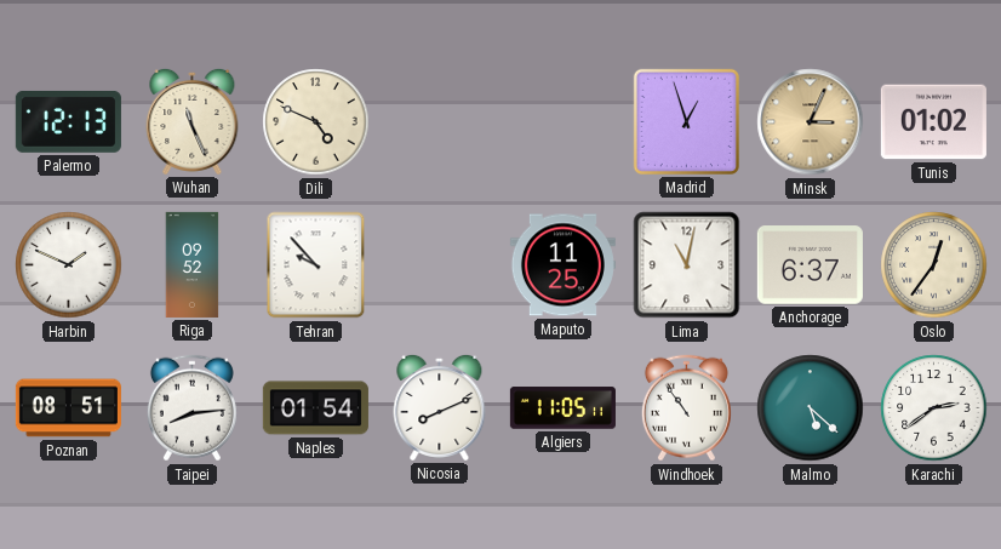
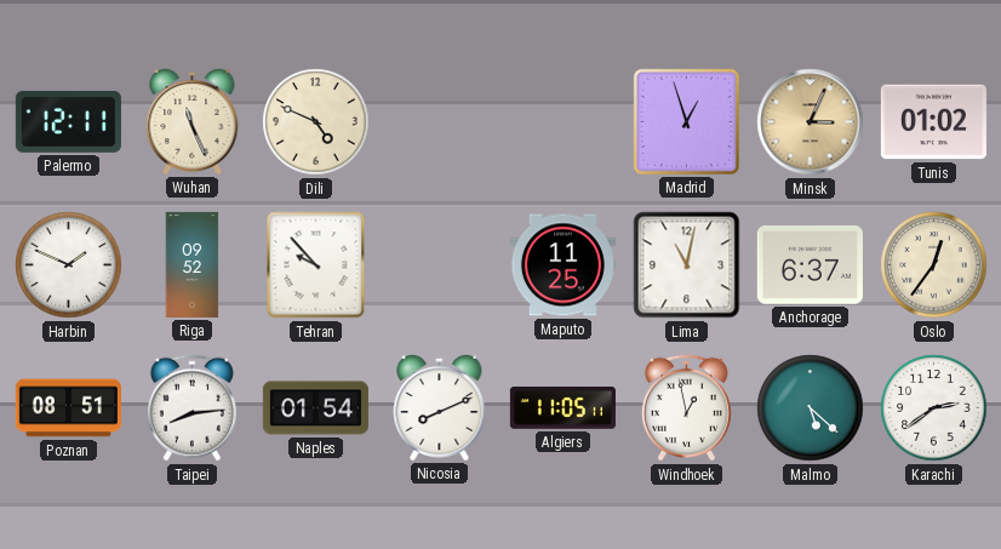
Palermo: 12:13 -> 12:11
Windhoek: 10:54 -> 12:58
